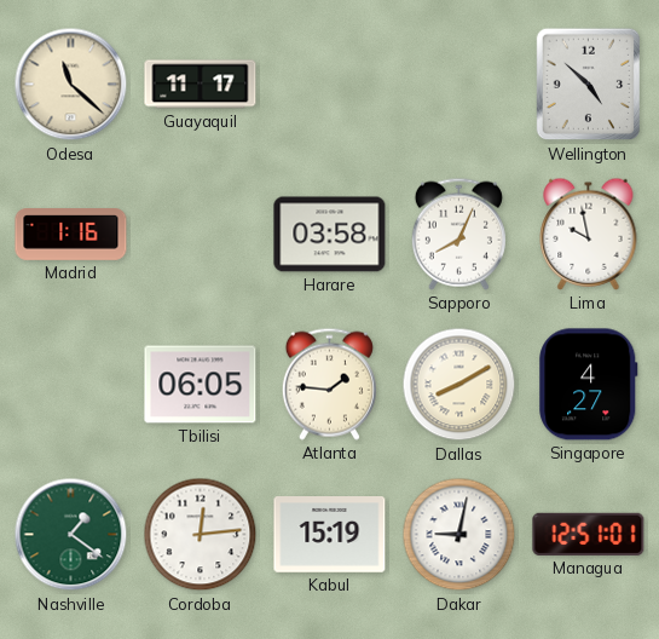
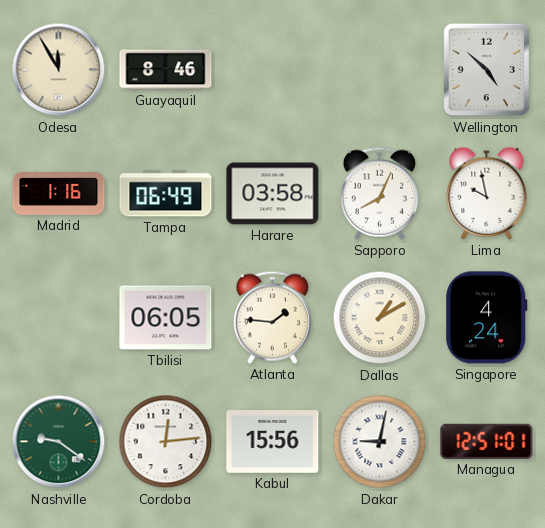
Odesa: 11:22 -> 11:55
Guayaquil: 11:17 -> 8:46
Tampa: none -> 06:49
Dallas: 8:10 -> 1:10
Singapore: 4:27 -> 4:24
Nashville: 1:21 -> 9:21
Kabul: 15:19 -> 15:56
